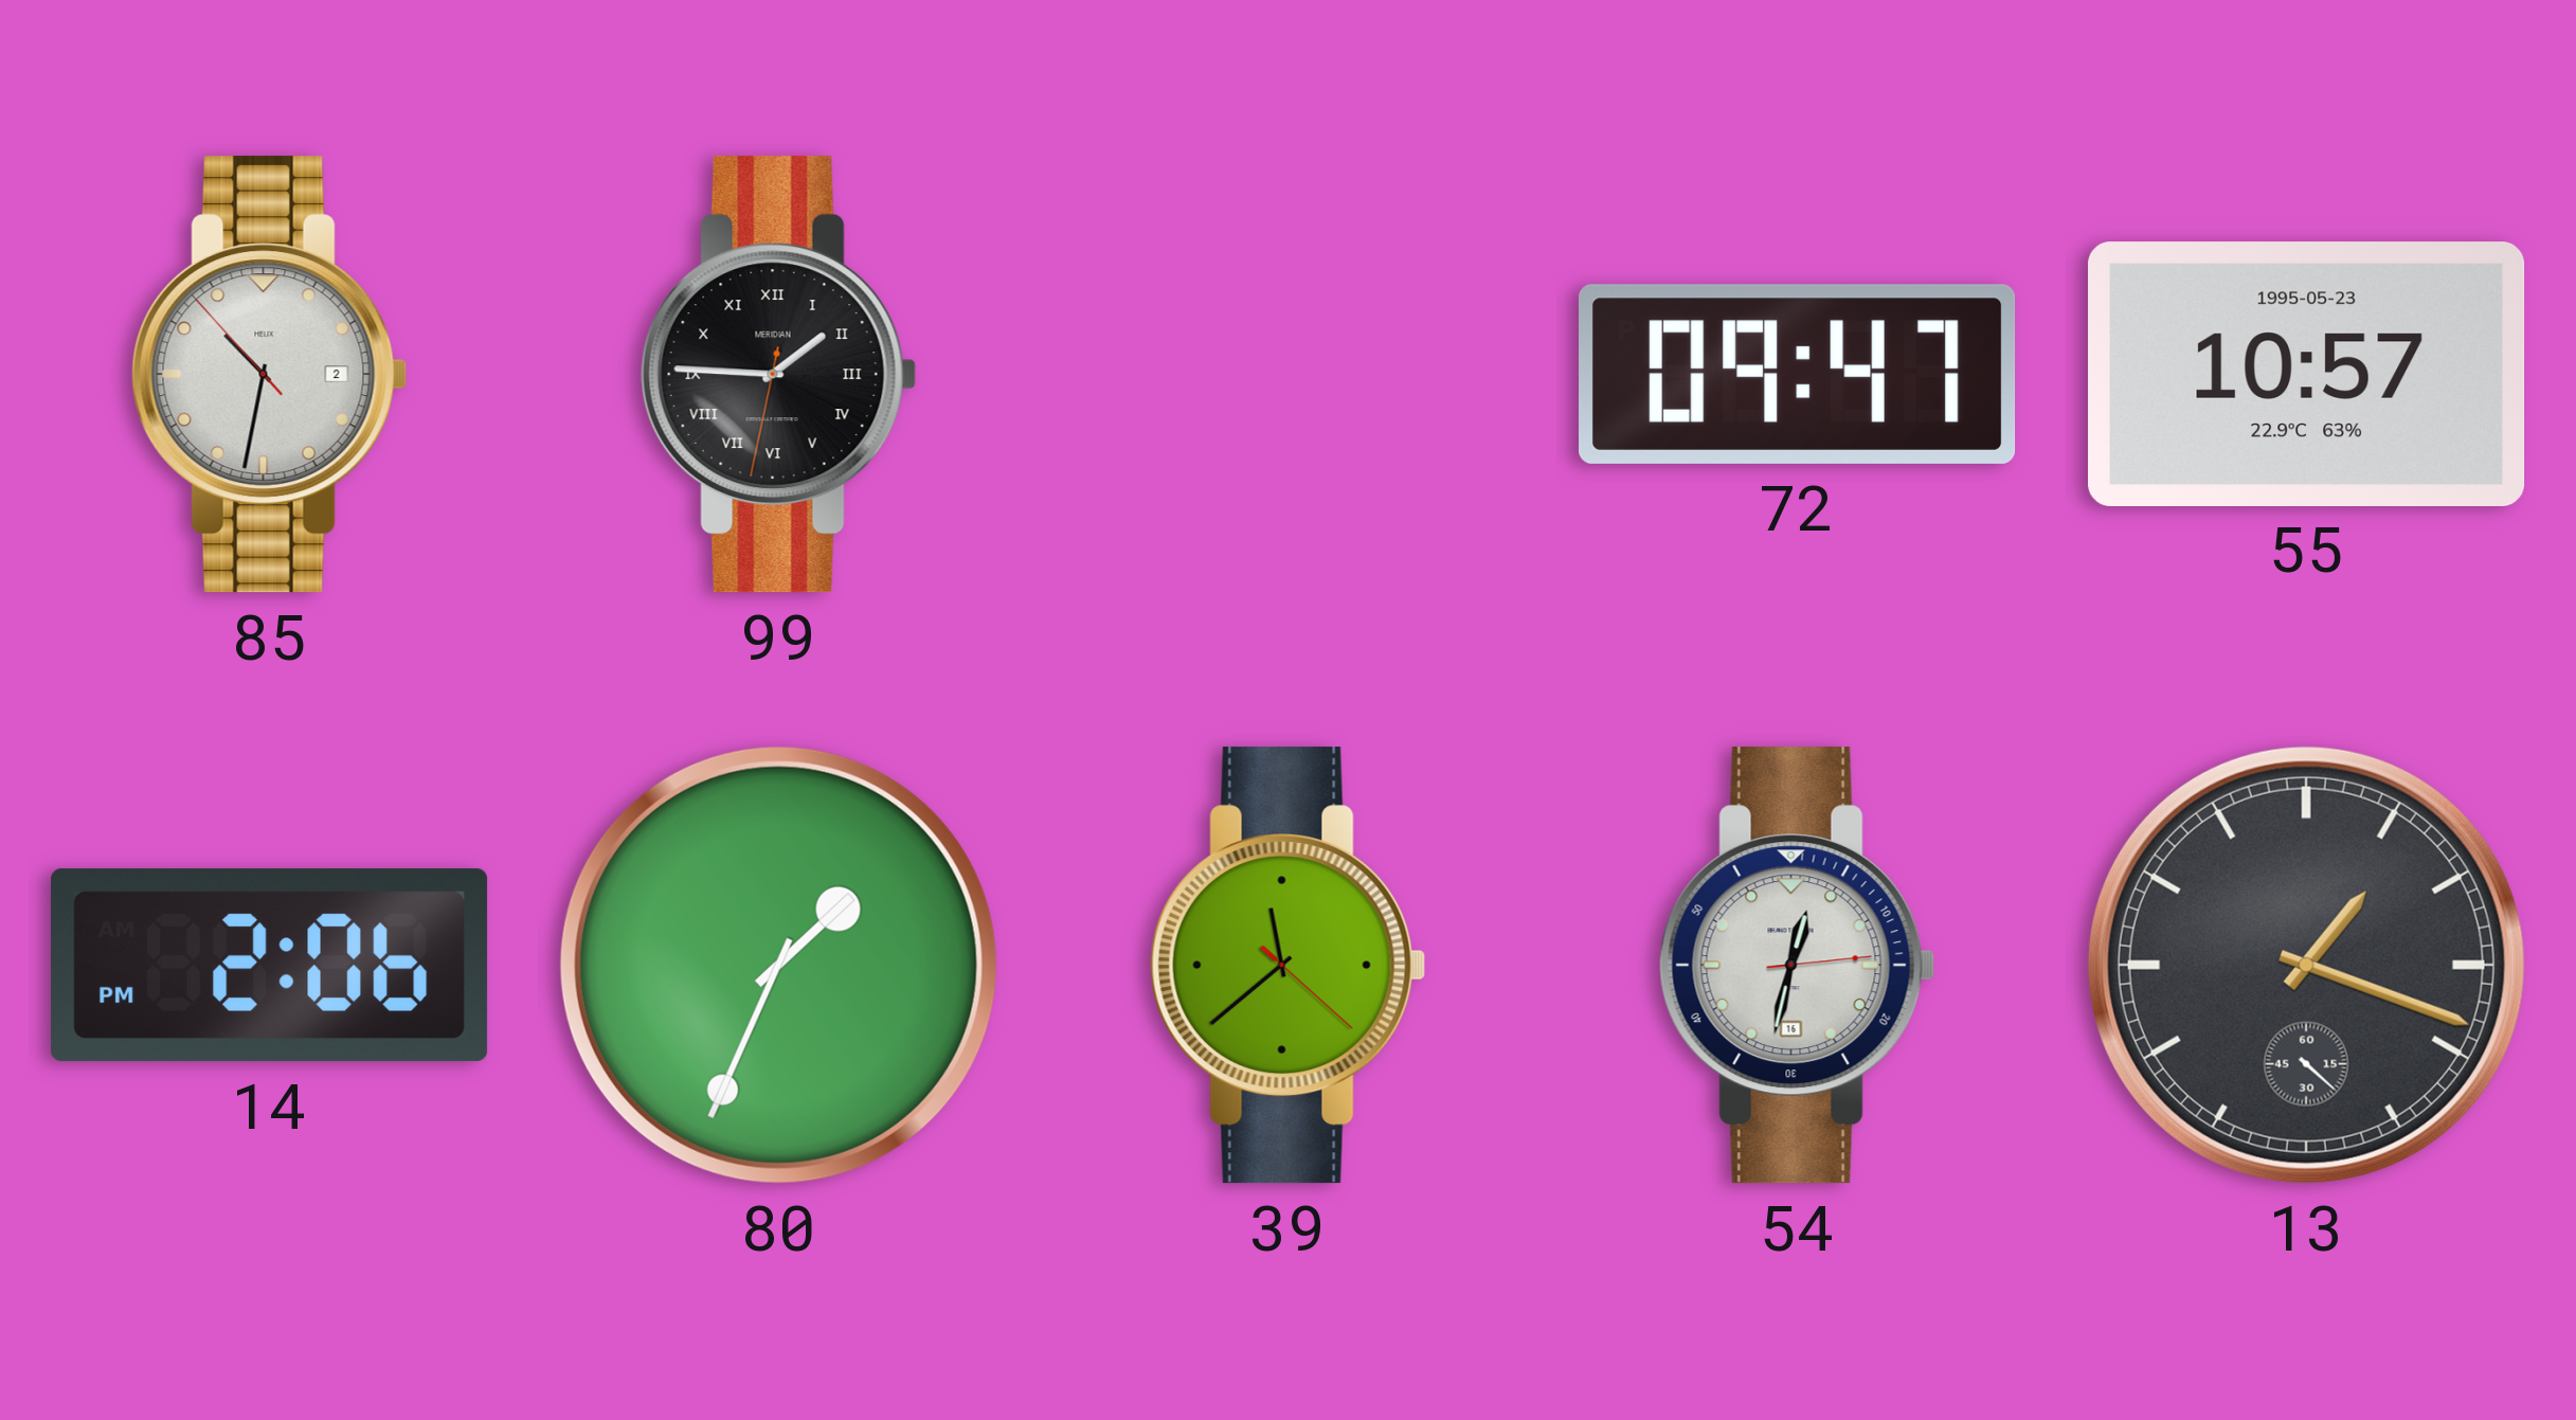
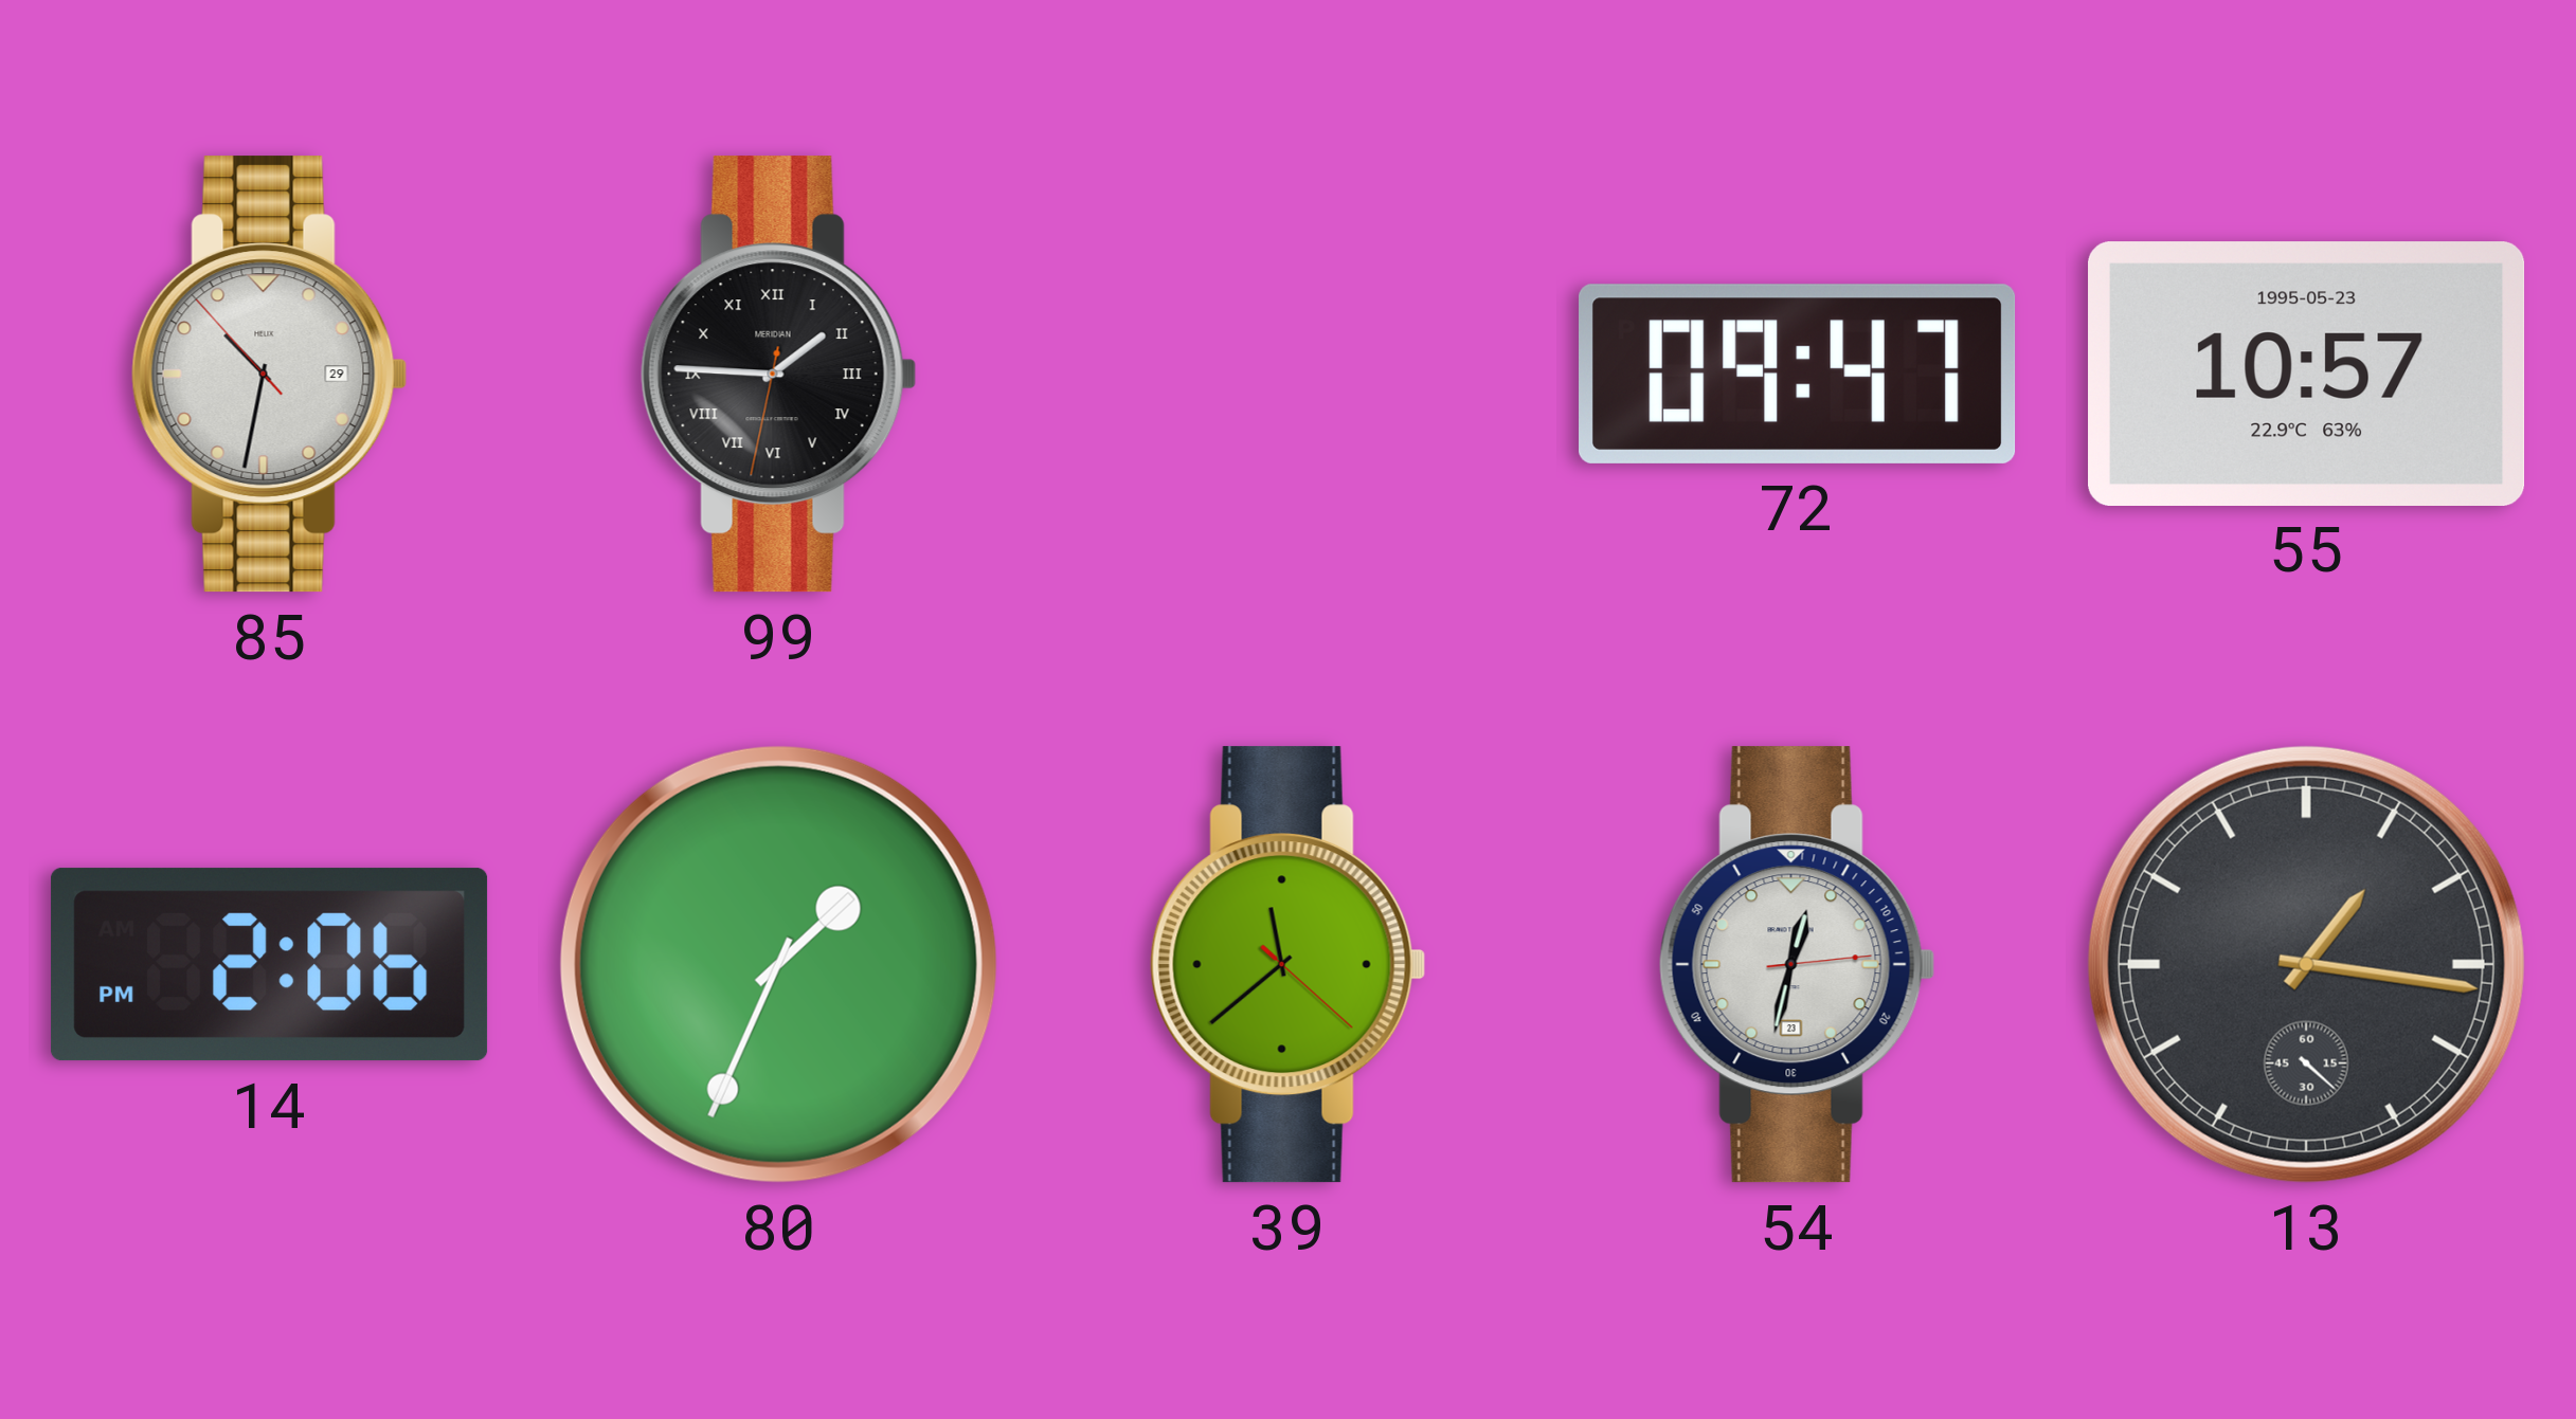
85 date: 2 -> 29
54 date: 16 -> 23
13: 1:18 -> 1:16
